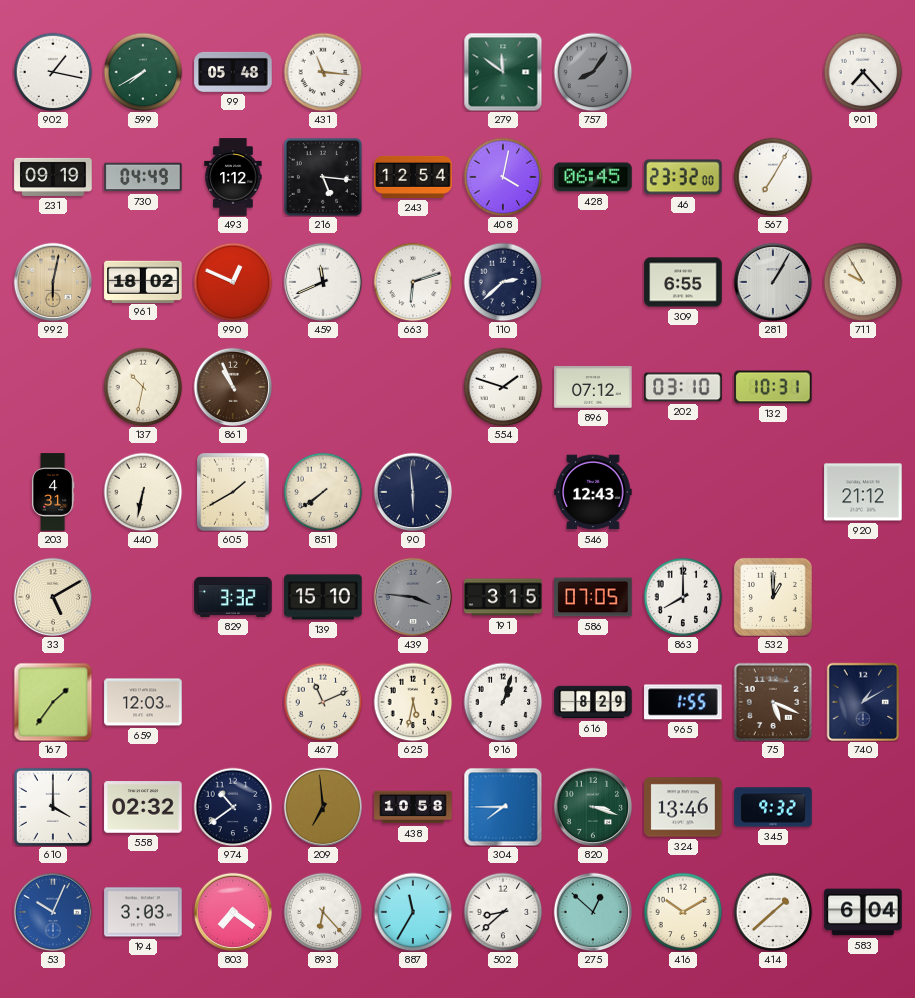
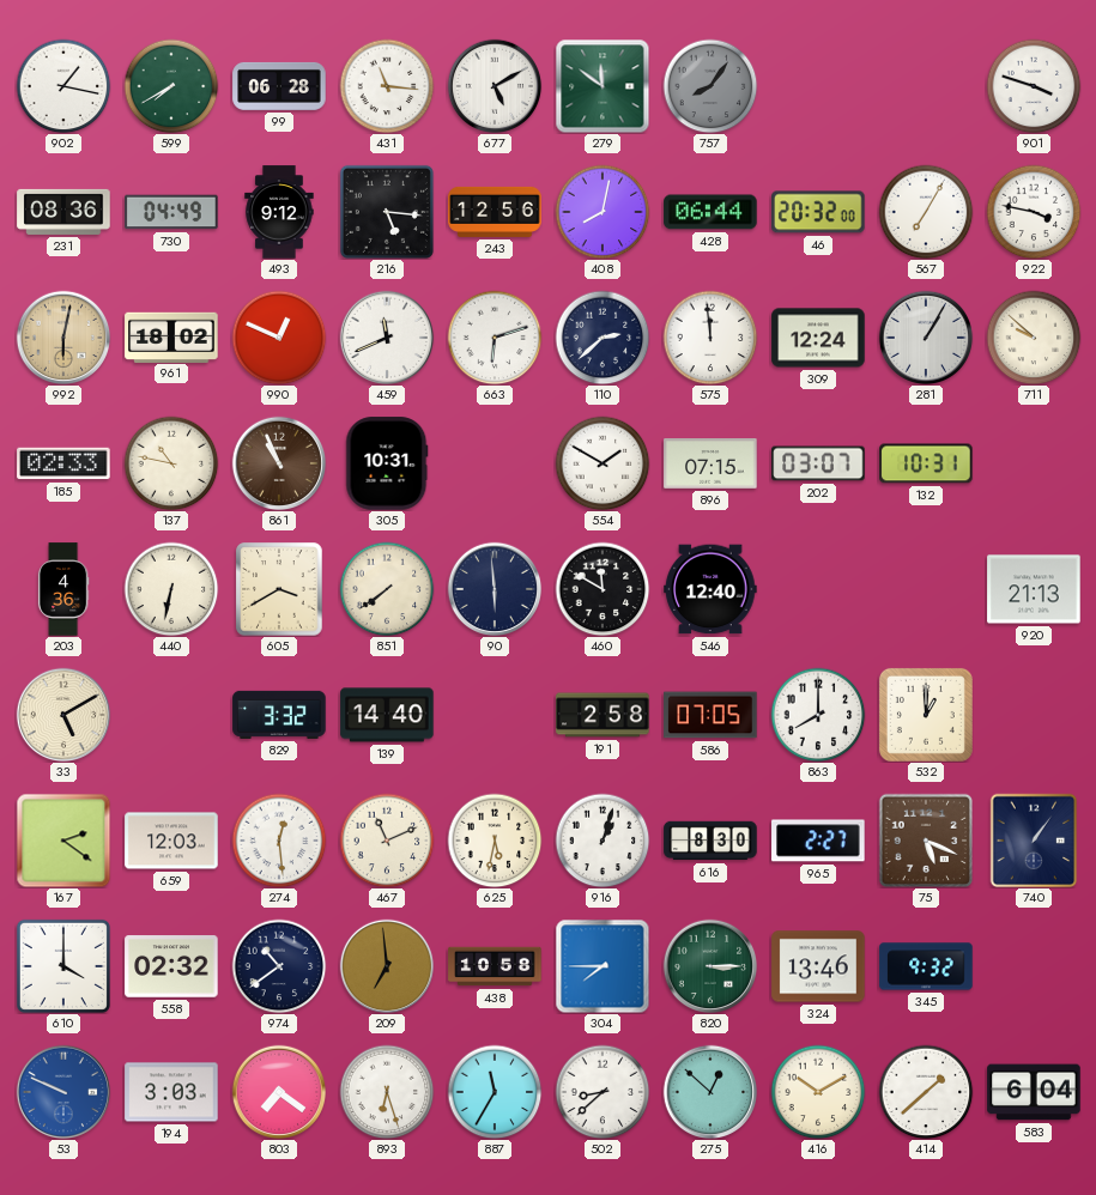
99: 05:48 -> 06:28
677: none -> 5:10
901: 7:23 -> 3:48
231: 09:19 -> 08:36
493: 1:12 -> 9:12
243: 12:54 -> 12:56
408: 4:02 -> 8:02
428: 06:45 -> 06:44
46: 23:32 -> 20:32
922: none -> 3:47
575: none -> 11:59
309: 6:55 -> 12:24
711: 9:55 -> 9:52
185: none -> 02:33
137: 10:32 -> 10:47
305: none -> 10:31
554: 1:48 -> 1:50
896: 07:12 -> 07:15
202: 03:10 -> 03:07
203: 4:31 -> 4:36
605: 1:40 -> 3:40
460: none -> 11:50
546: 12:43 -> 12:40
920: 21:12 -> 21:13
139: 15:10 -> 14:40
439: 3:46 -> none
191: 3:15 -> 2:58
167: 1:36 -> 2:21
274: none -> 12:29
616: 8:29 -> 8:30
965: 1:55 -> 2:27
740: 1:10 -> 1:06
820: 3:18 -> 3:15
53: 10:04 -> 9:49
893: 6:23 -> 6:27
